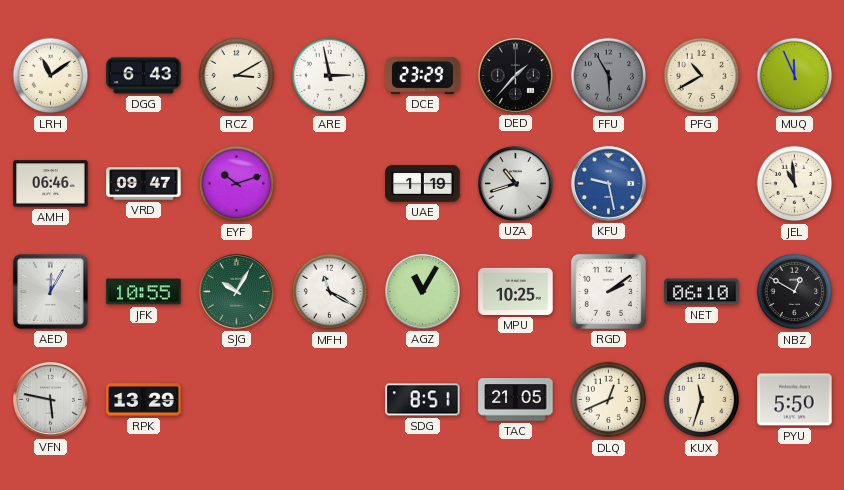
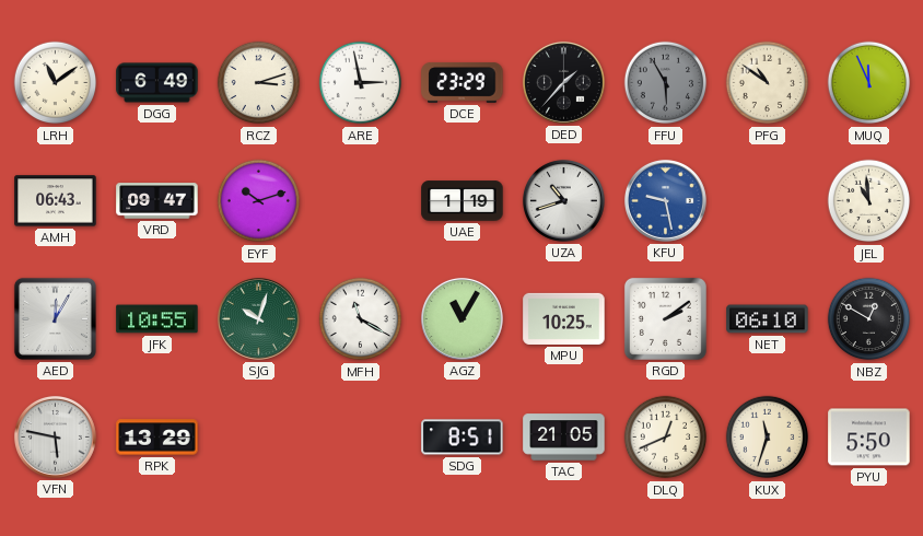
DGG: 6:43 -> 6:49
RCZ: 3:10 -> 3:12
PFG: 10:40 -> 10:51
AMH: 06:46 -> 06:43
SJG: 10:05 -> 10:03
